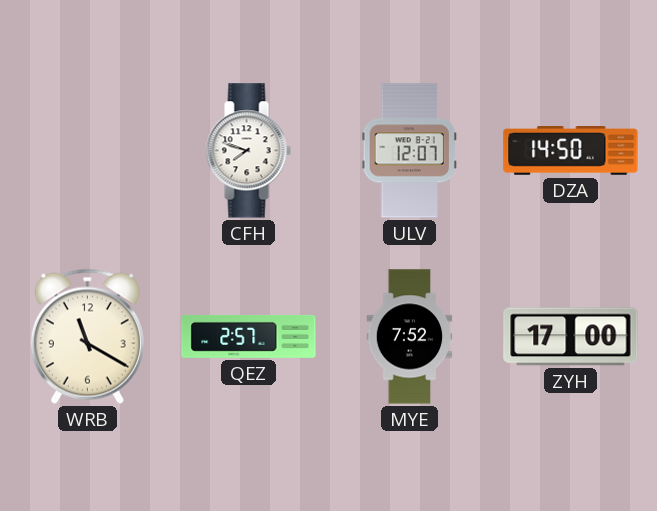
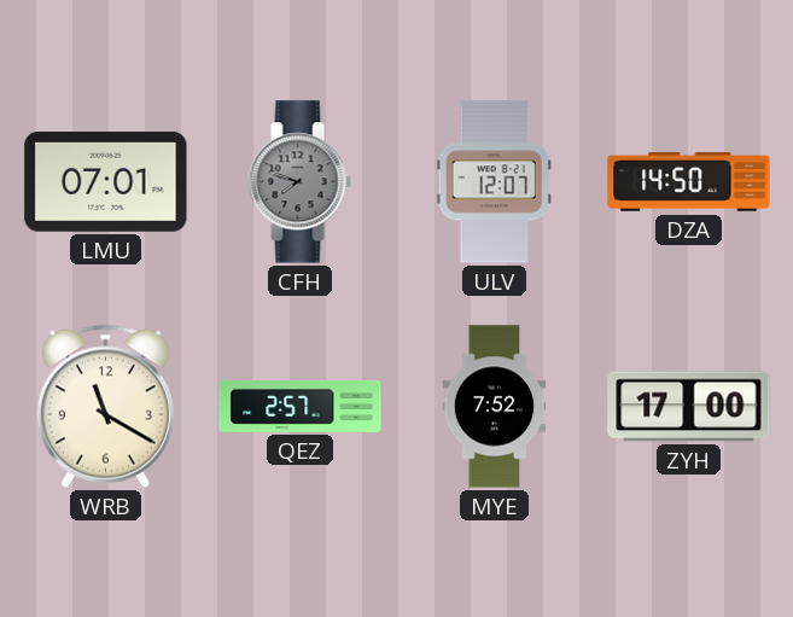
LMU: none -> 07:01
CFH dial: white -> grey
